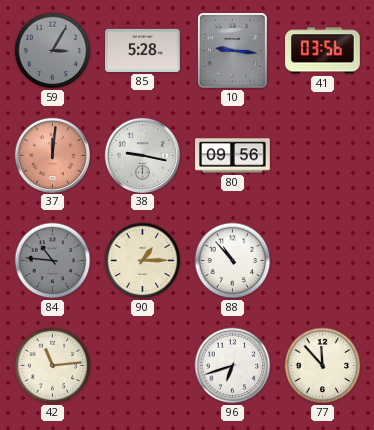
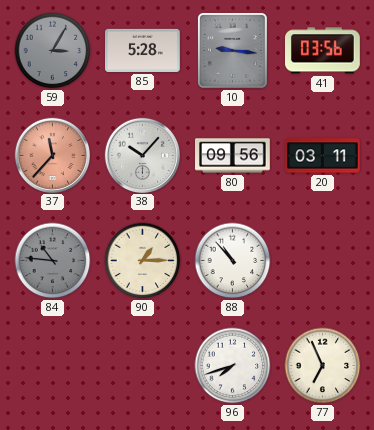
37: 12:01 -> 11:37
38: 9:17 -> 10:07
20: none -> 03:11
42: 11:14 -> none
96: 6:42 -> 7:42
77: 11:53 -> 6:56
